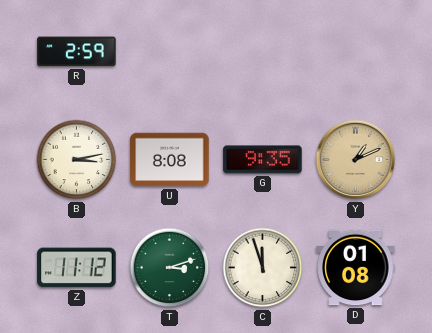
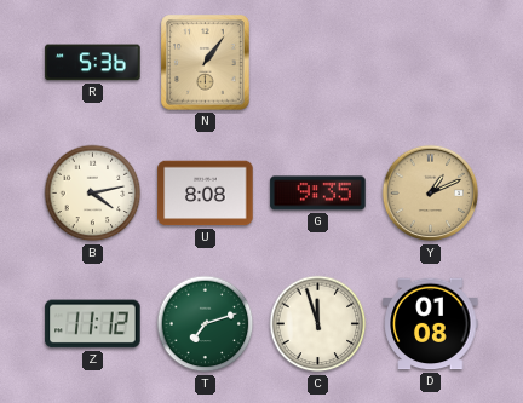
R: 2:59 -> 5:36
N: none -> 1:06
B: 3:13 -> 4:13
T: 3:12 -> 7:12
